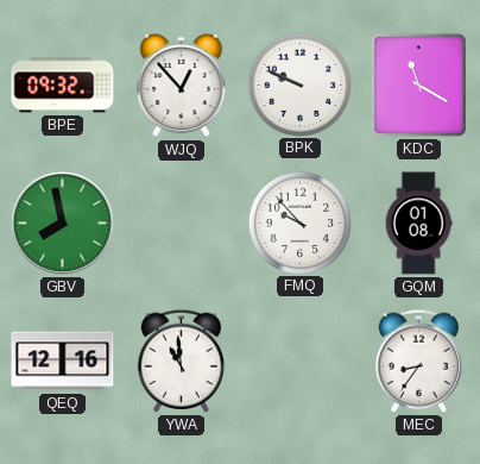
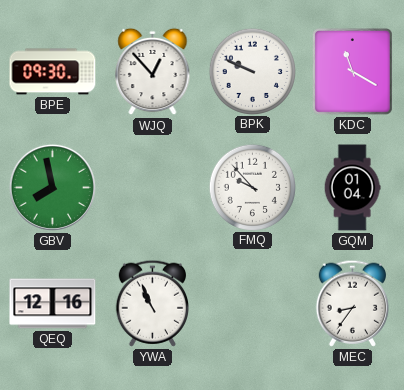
BPE: 09:32 -> 09:30
GQM: 01:08 -> 01:04
YWA: 10:59 -> 10:56
